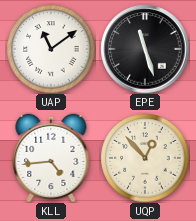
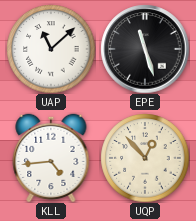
UAP: 11:09 -> 11:08
